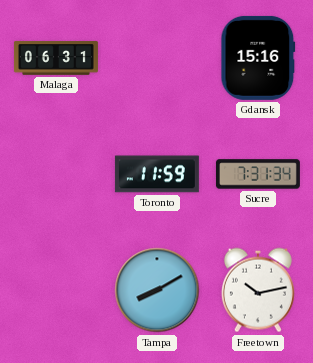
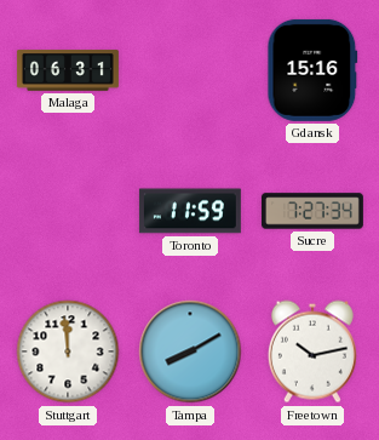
Sucre: 7:31 -> 7:27
Stuttgart: none -> 11:59
